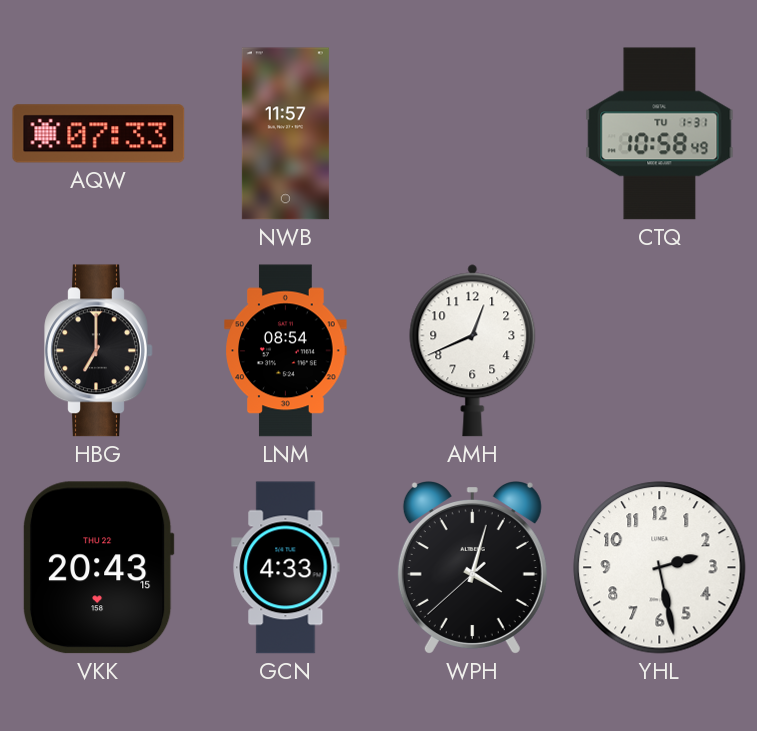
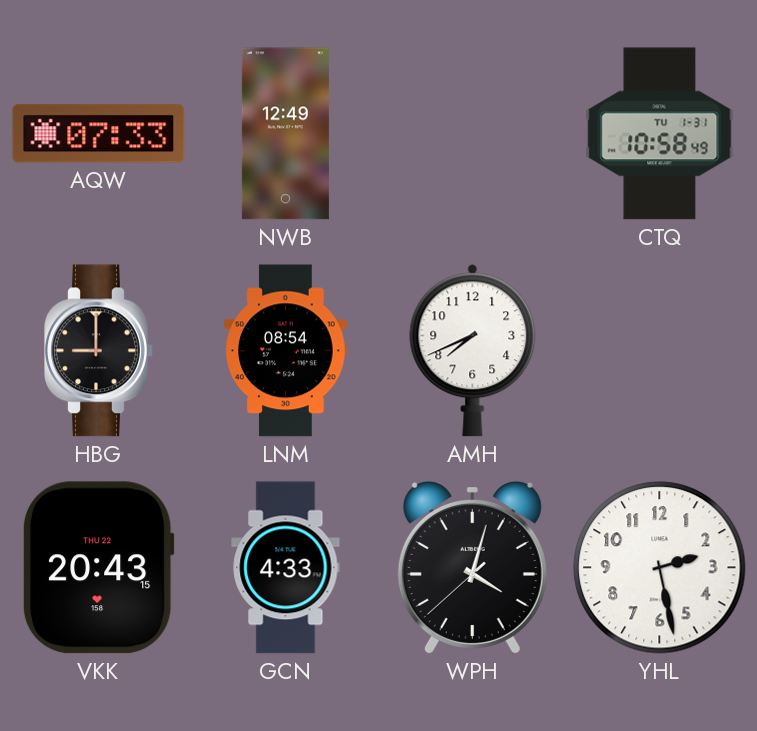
NWB: 11:57 -> 12:49
HBG: 7:00 -> 9:00
AMH: 12:41 -> 7:41
